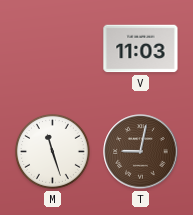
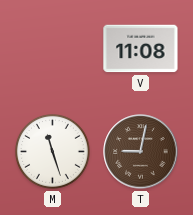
V: 11:03 -> 11:08
